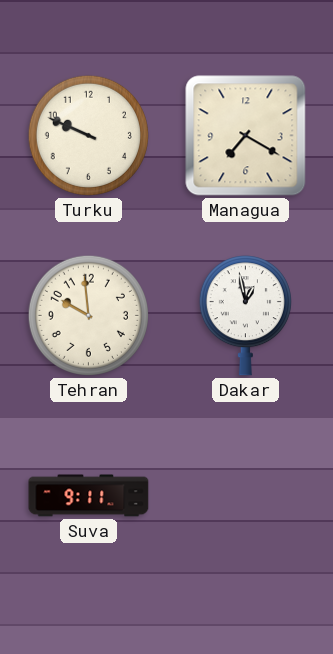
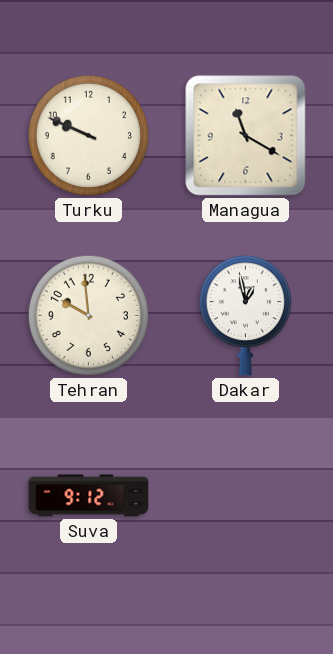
Managua: 7:20 -> 11:20
Suva: 9:11 -> 9:12
